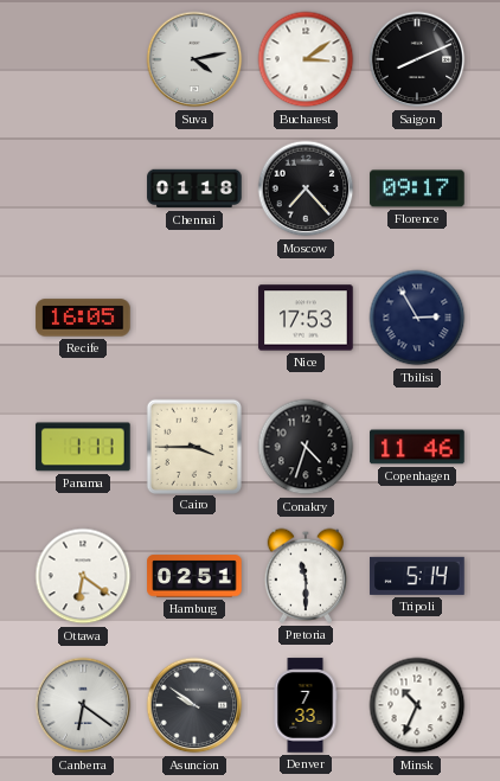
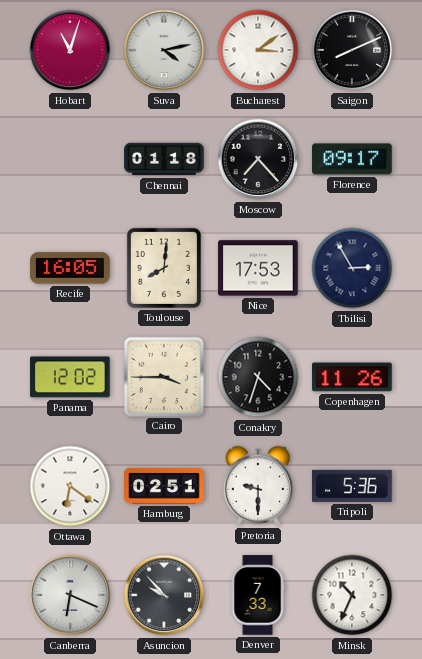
Hobart: none -> 11:03
Toulouse: none -> 8:01
Panama: 1:11 -> 12:02
Copenhagen: 11:46 -> 11:26
Pretoria: 11:30 -> 9:30
Tripoli: 5:14 -> 5:36
Canberra: 6:21 -> 6:19
Asuncion: 9:51 -> 9:53
